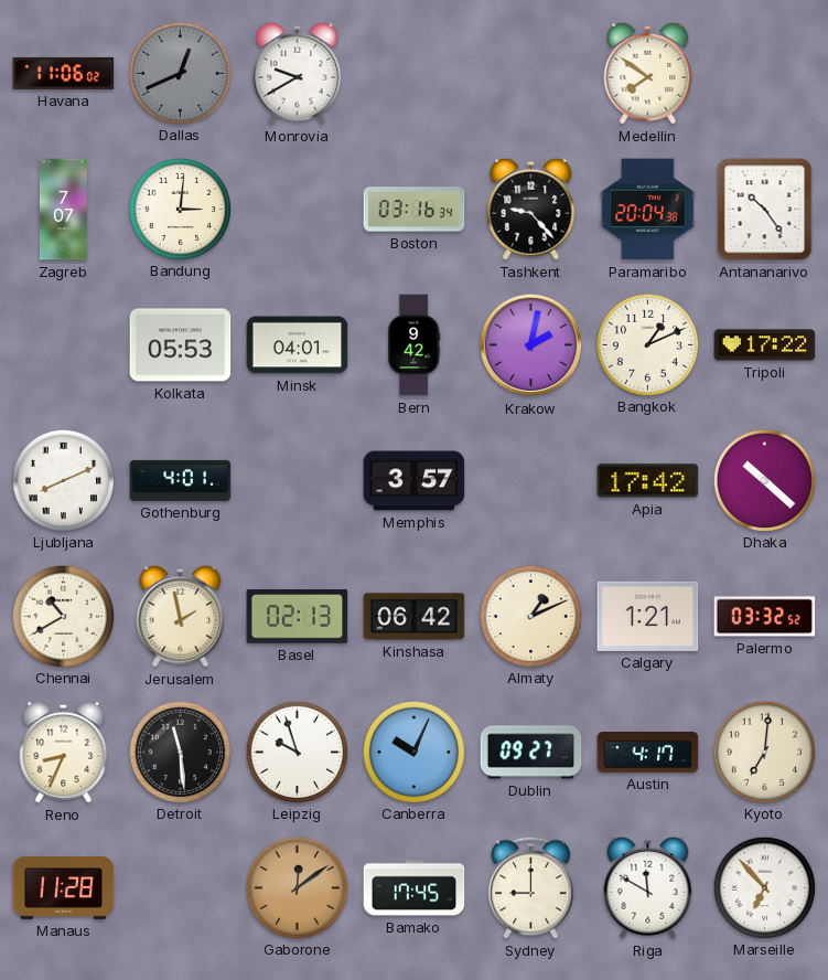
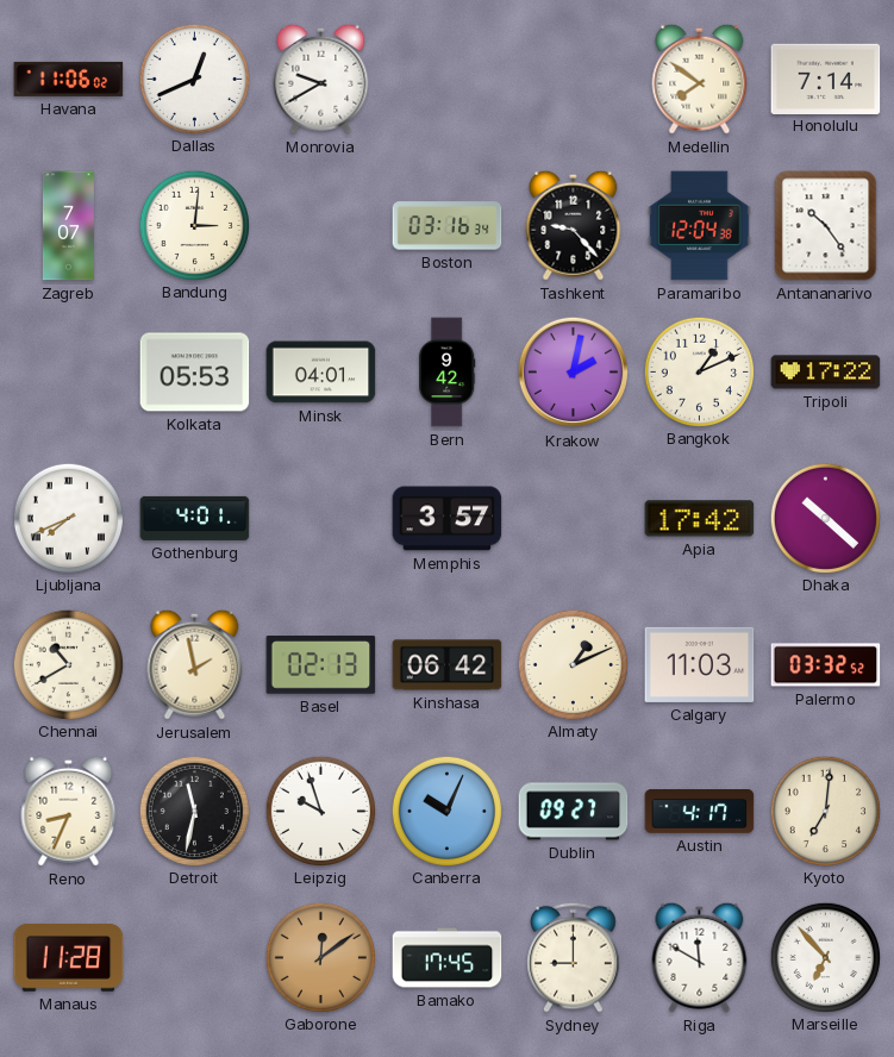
Dallas dial: grey -> white
Honolulu: none -> 7:14
Paramaribo: 20:04 -> 12:04
Ljubljana: 8:11 -> 7:41
Calgary: 1:21 -> 11:03
Detroit: 11:29 -> 11:32
